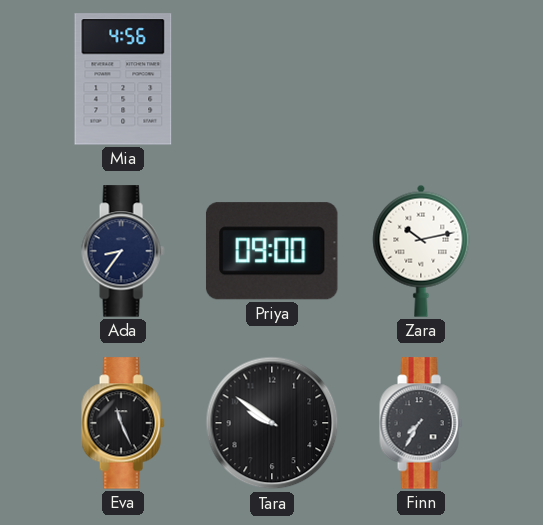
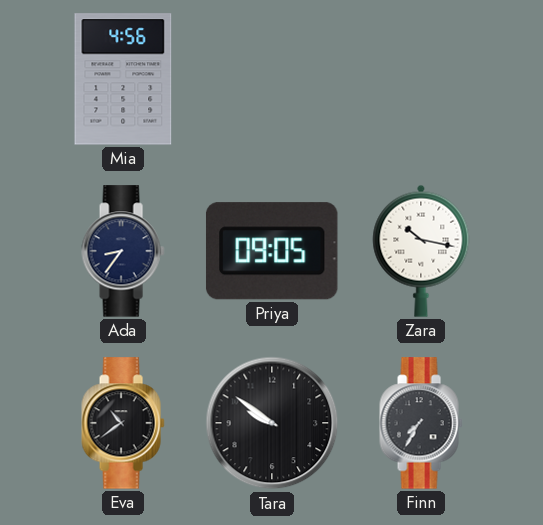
Priya: 09:00 -> 09:05
Zara: 10:13 -> 10:17
Eva: 11:26 -> 10:39
